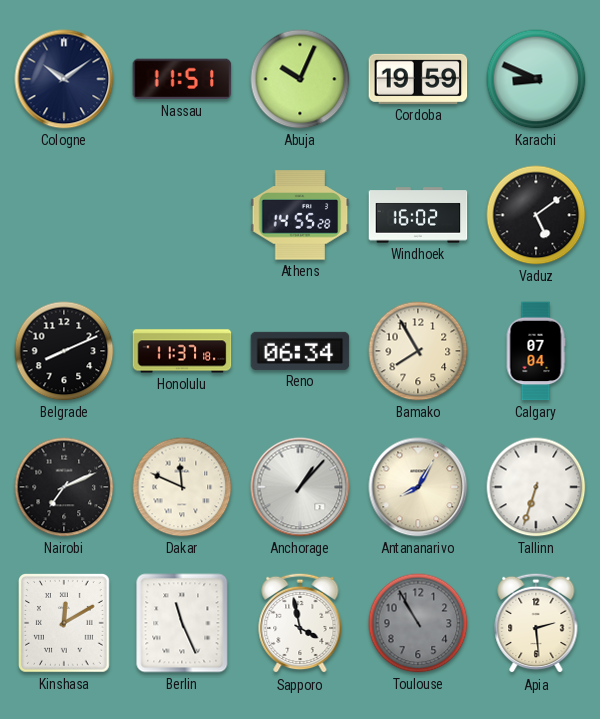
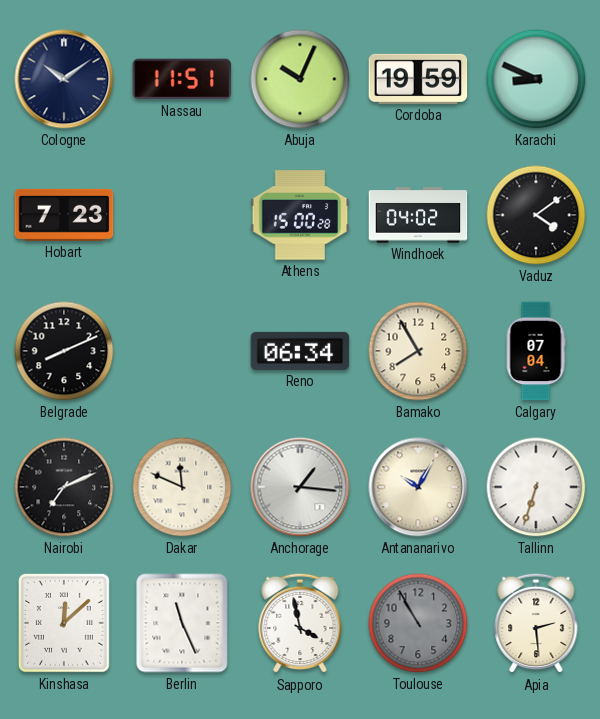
Hobart: none -> 7:23
Athens: 14:55 -> 15:00
Windhoek: 16:02 -> 04:02
Vaduz: 5:09 -> 4:09
Honolulu: 11:37 -> none
Anchorage: 1:07 -> 1:16
Antananarivo: 8:05 -> 10:05
Kinshasa: 12:10 -> 12:08
